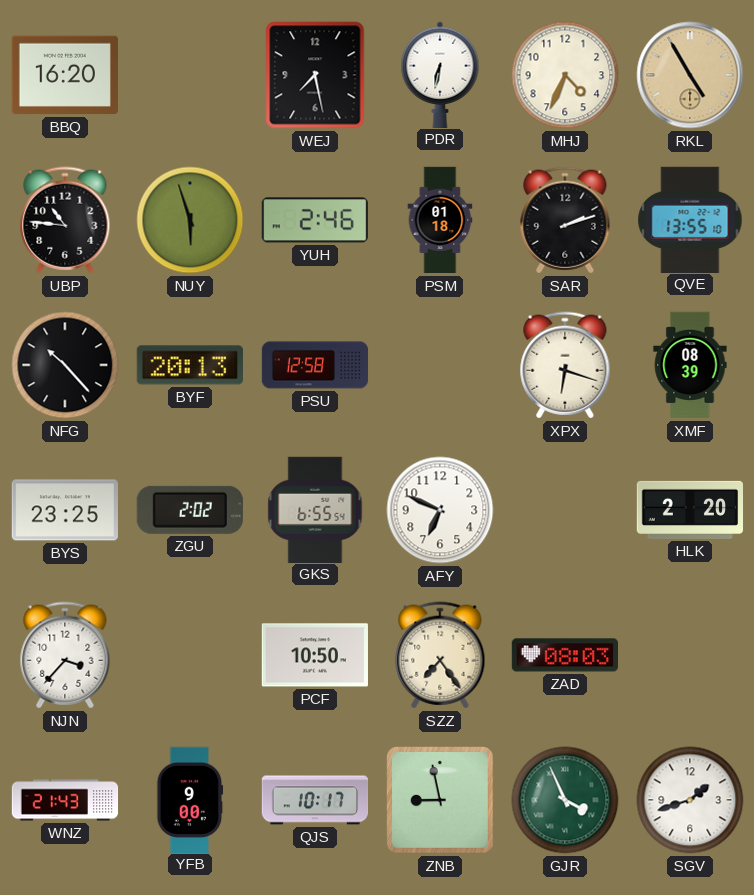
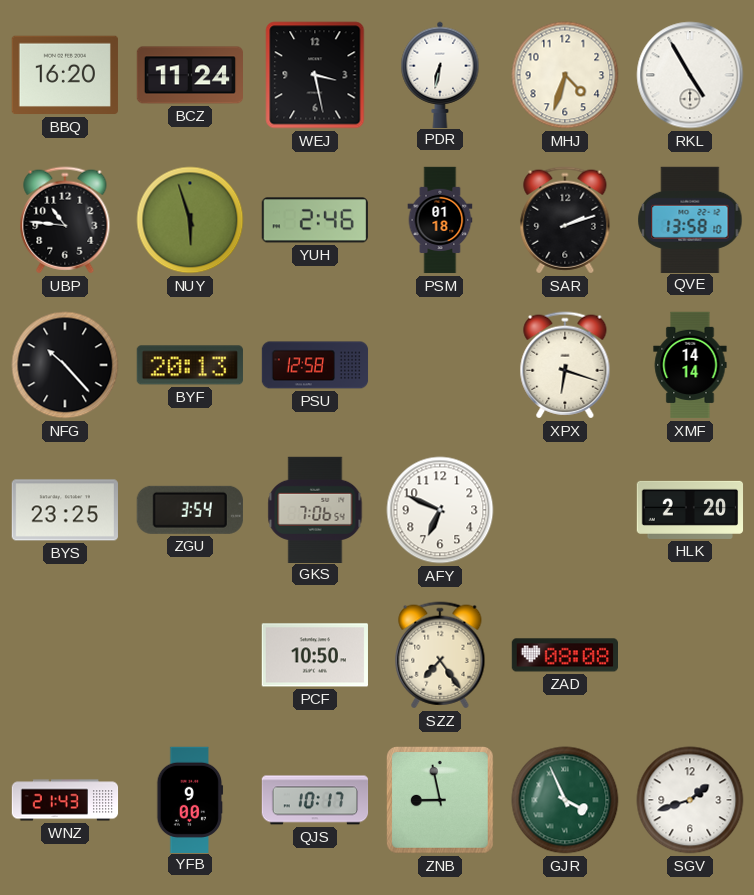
BCZ: none -> 11:24
WEJ: 7:28 -> 3:28
MHJ: 4:34 -> 4:33
RKL dial: champagne -> white
QVE: 13:55 -> 13:58
XMF: 08:39 -> 14:14
ZGU: 2:02 -> 3:54
GKS: 6:55 -> 7:06
NJN: 3:37 -> none
ZAD: 08:03 -> 08:08
